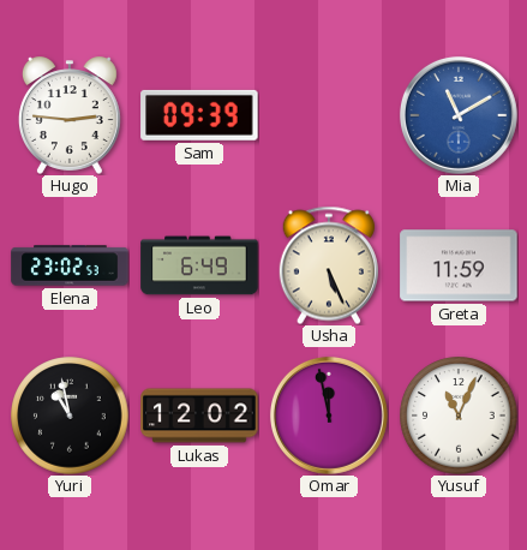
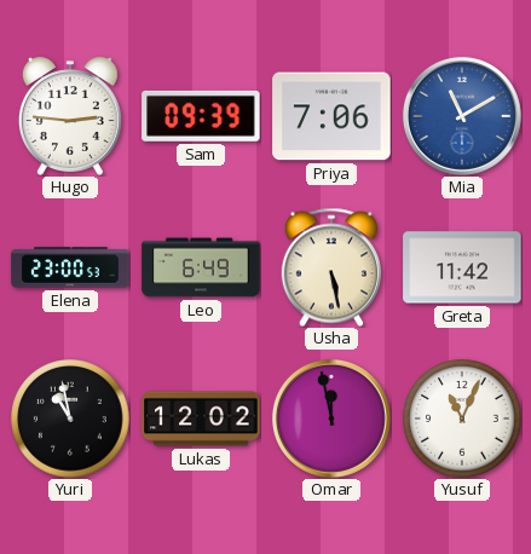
Priya: none -> 7:06
Elena: 23:02 -> 23:00
Usha: 5:26 -> 5:28
Greta: 11:59 -> 11:42
